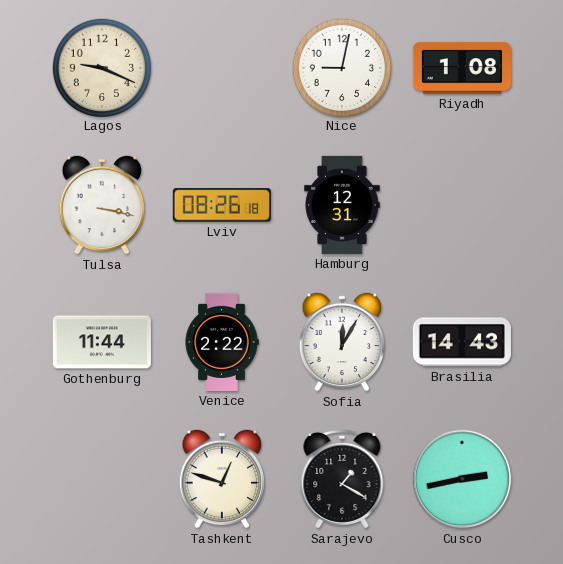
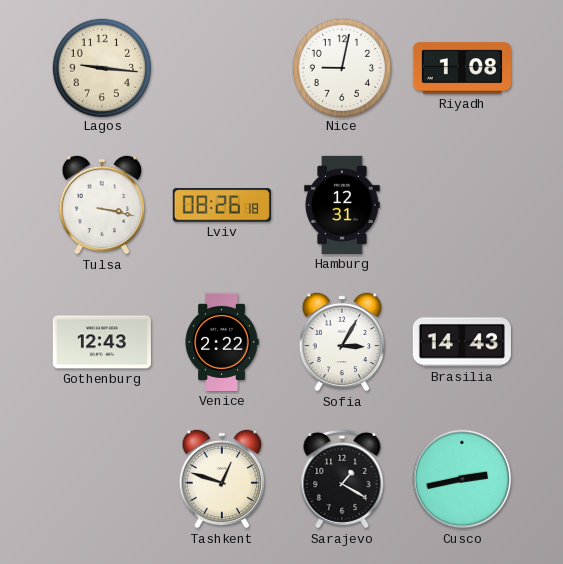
Lagos: 9:19 -> 9:16
Gothenburg: 11:44 -> 12:43
Sofia: 12:05 -> 3:05
